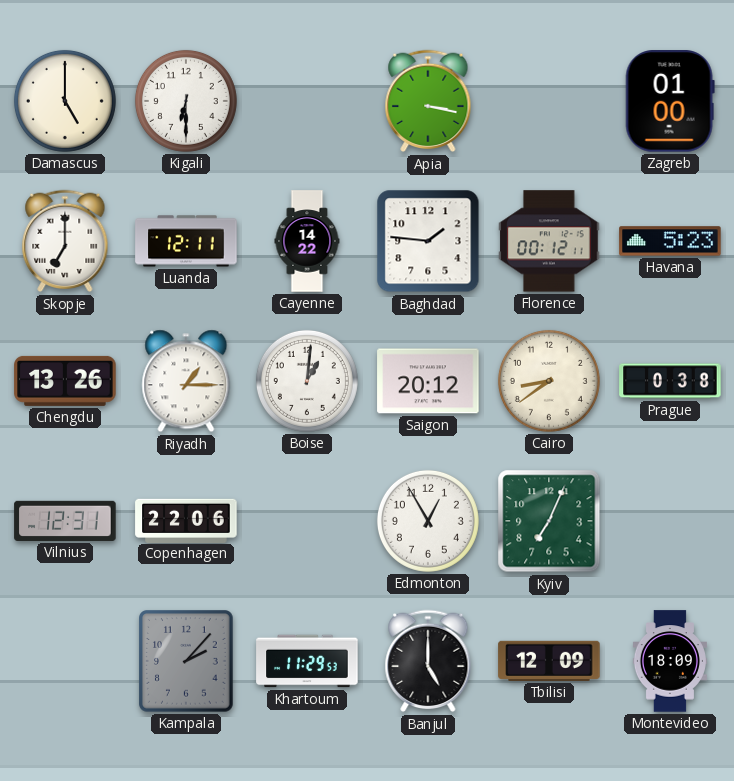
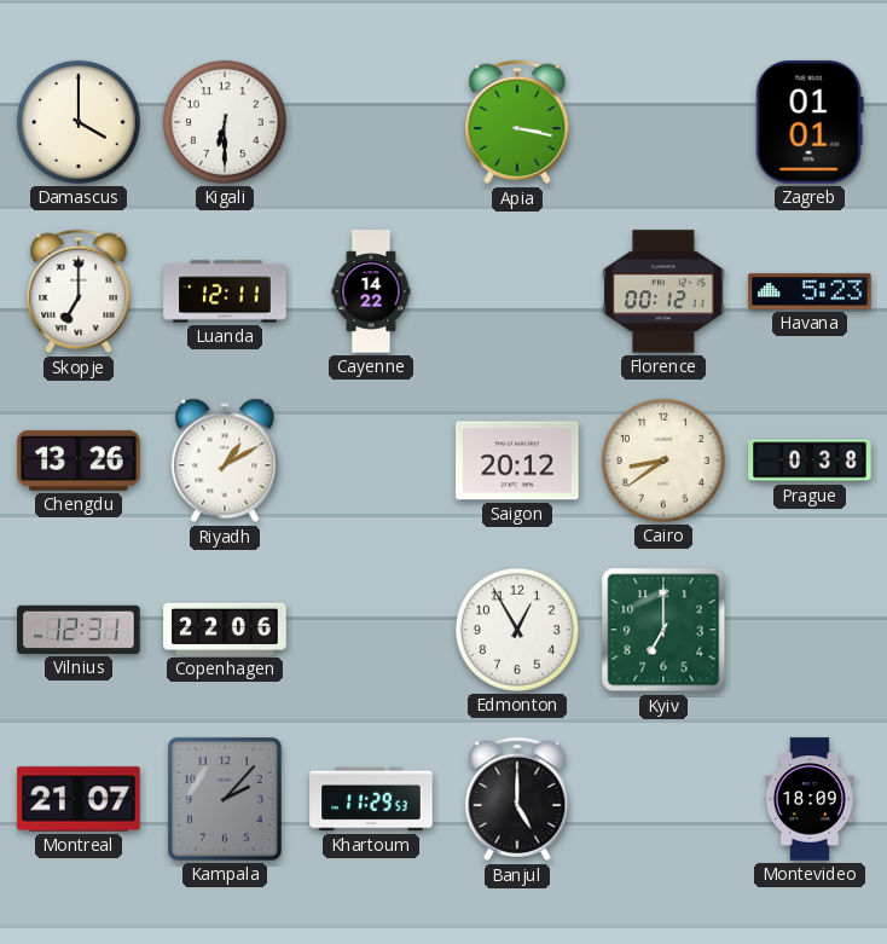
Damascus: 5:00 -> 4:00
Zagreb: 01:00 -> 01:01
Baghdad: 1:46 -> none
Riyadh: 1:15 -> 1:10
Boise: 1:01 -> none
Kyiv: 7:04 -> 7:00
Montreal: none -> 21:07
Tbilisi: 12:09 -> none
